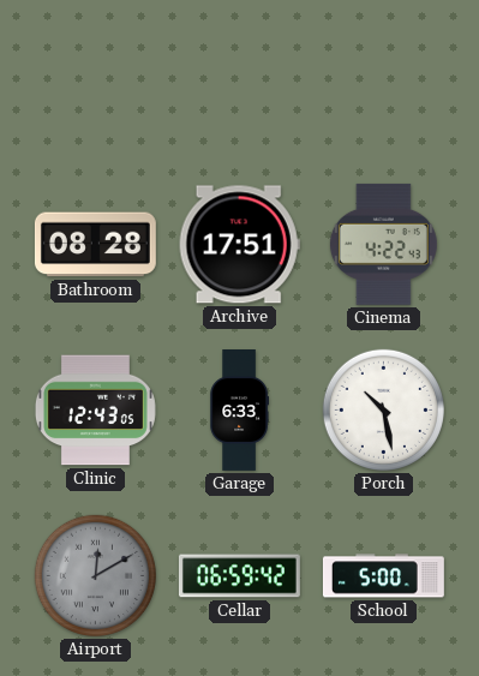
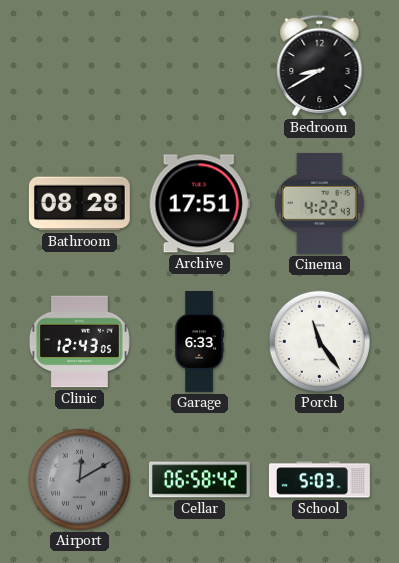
Bedroom: none -> 8:40
Porch: 10:28 -> 11:24
Cellar: 06:59 -> 06:58
School: 5:00 -> 5:03
